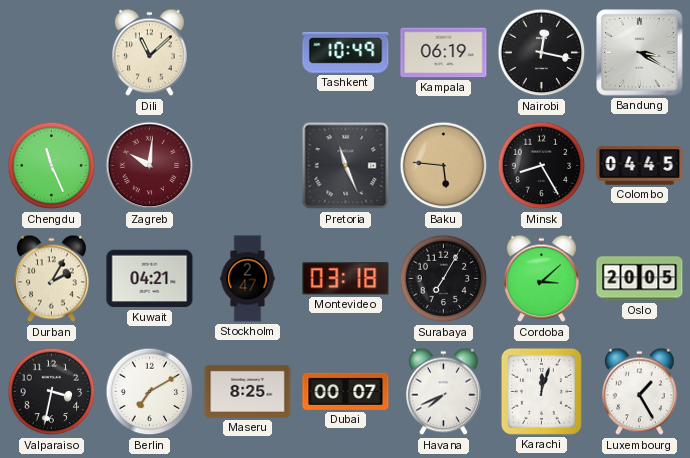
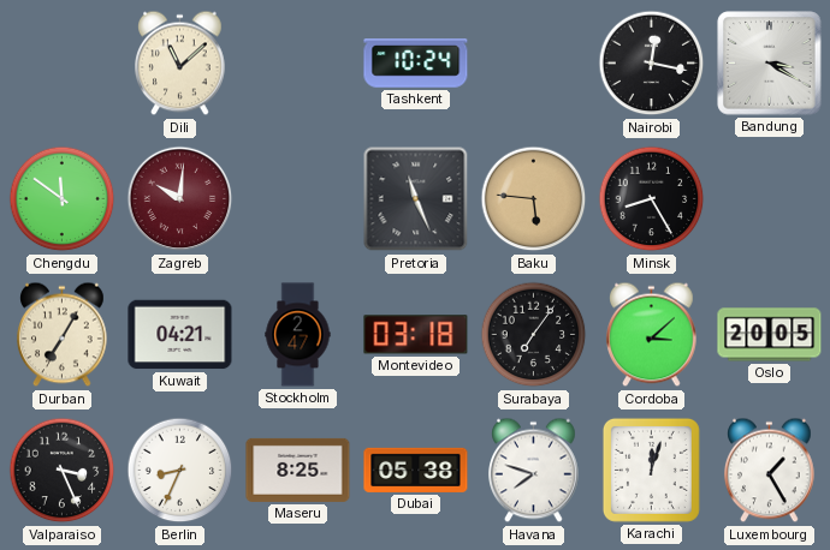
Tashkent: 10:49 -> 10:24
Kampala: 06:19 -> none
Chengdu: 11:26 -> 11:51
Colombo: 04:45 -> none
Durban: 2:05 -> 7:05
Surabaya: 7:05 -> 7:06
Valparaiso: 3:32 -> 3:26
Berlin: 7:10 -> 8:34
Dubai: 00:07 -> 05:38
Havana: 7:41 -> 7:48
